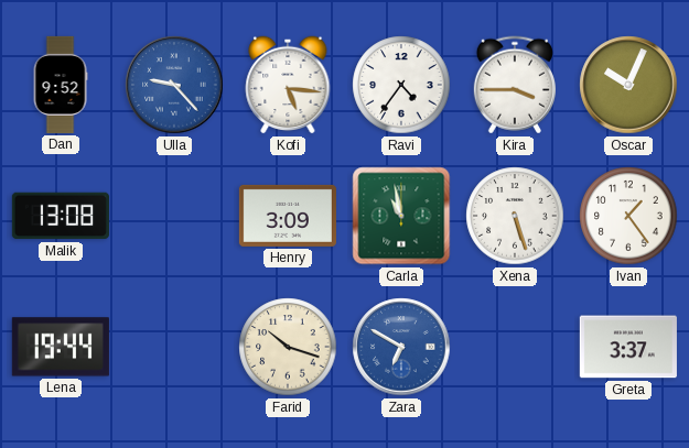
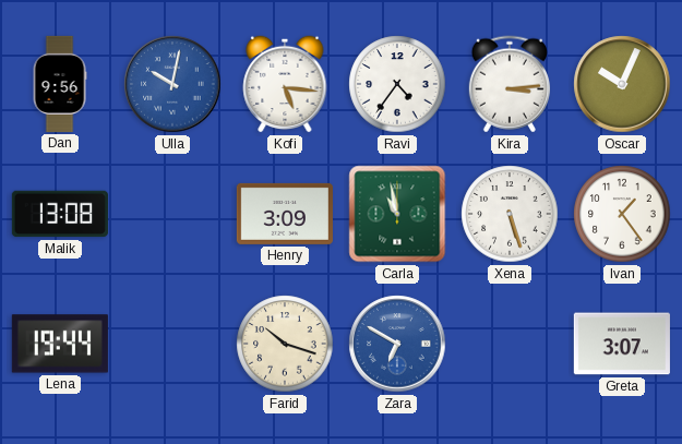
Dan: 9:52 -> 9:56
Ulla: 9:23 -> 10:02
Kira: 3:45 -> 3:14
Greta: 3:37 -> 3:07
